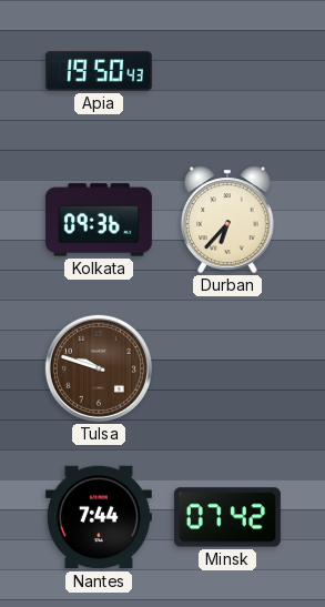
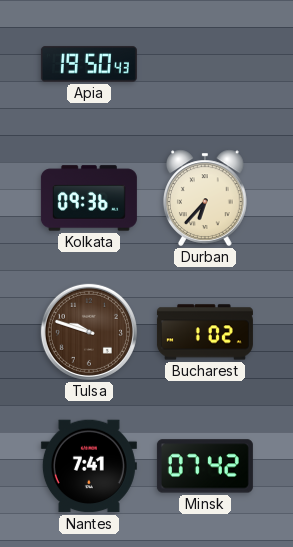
Bucharest: none -> 1:02
Nantes: 7:44 -> 7:41
